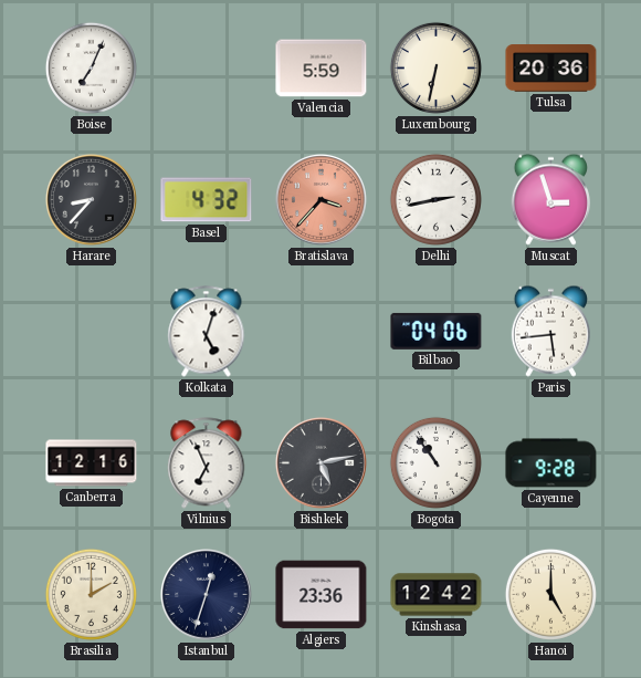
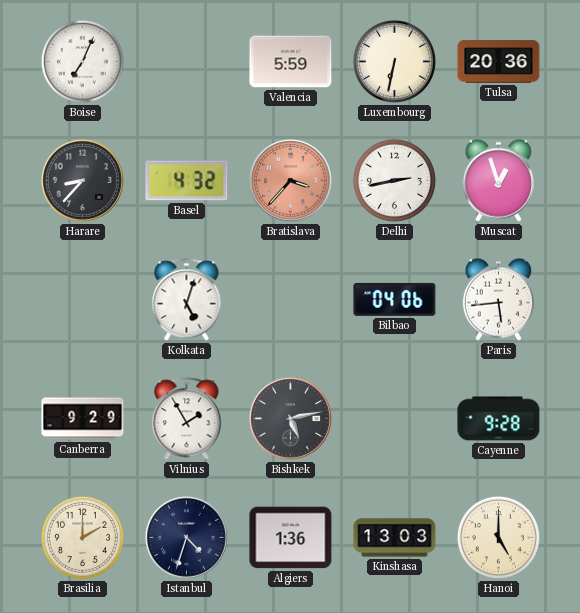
Muscat: 2:57 -> 12:57
Canberra: 12:16 -> 9:29
Vilnius: 6:56 -> 1:55
Bogota: 10:54 -> none
Istanbul: 12:33 -> 4:33
Algiers: 23:36 -> 1:36
Kinshasa: 12:42 -> 13:03
